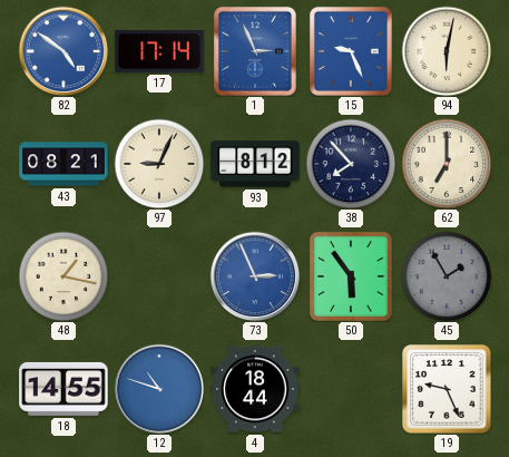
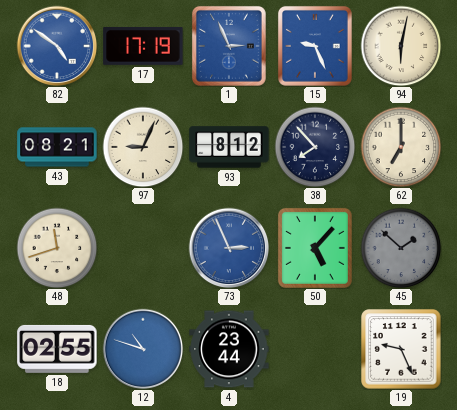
17: 17:14 -> 17:19
48: 1:17 -> 11:42
50: 5:54 -> 5:07
45: 1:55 -> 1:52
18: 14:55 -> 02:55
4: 18:44 -> 23:44
